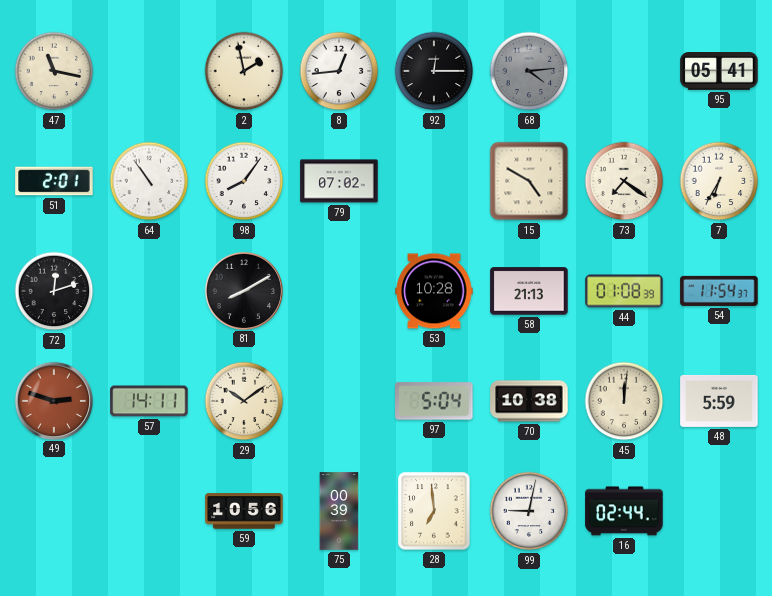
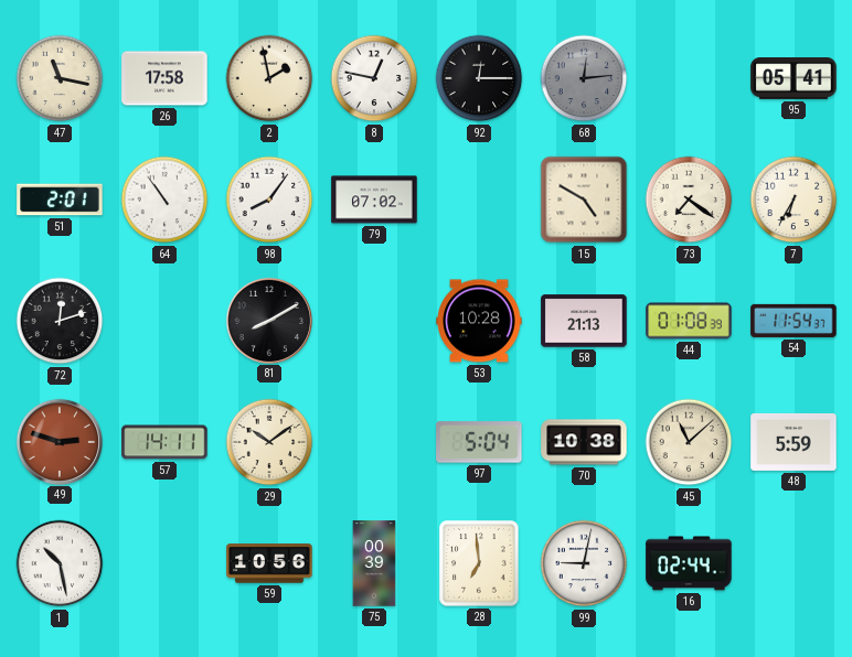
26: none -> 17:58
8: 12:44 -> 12:47
68: 4:14 -> 12:14
45: 12:01 -> 11:08
1: none -> 10:28
